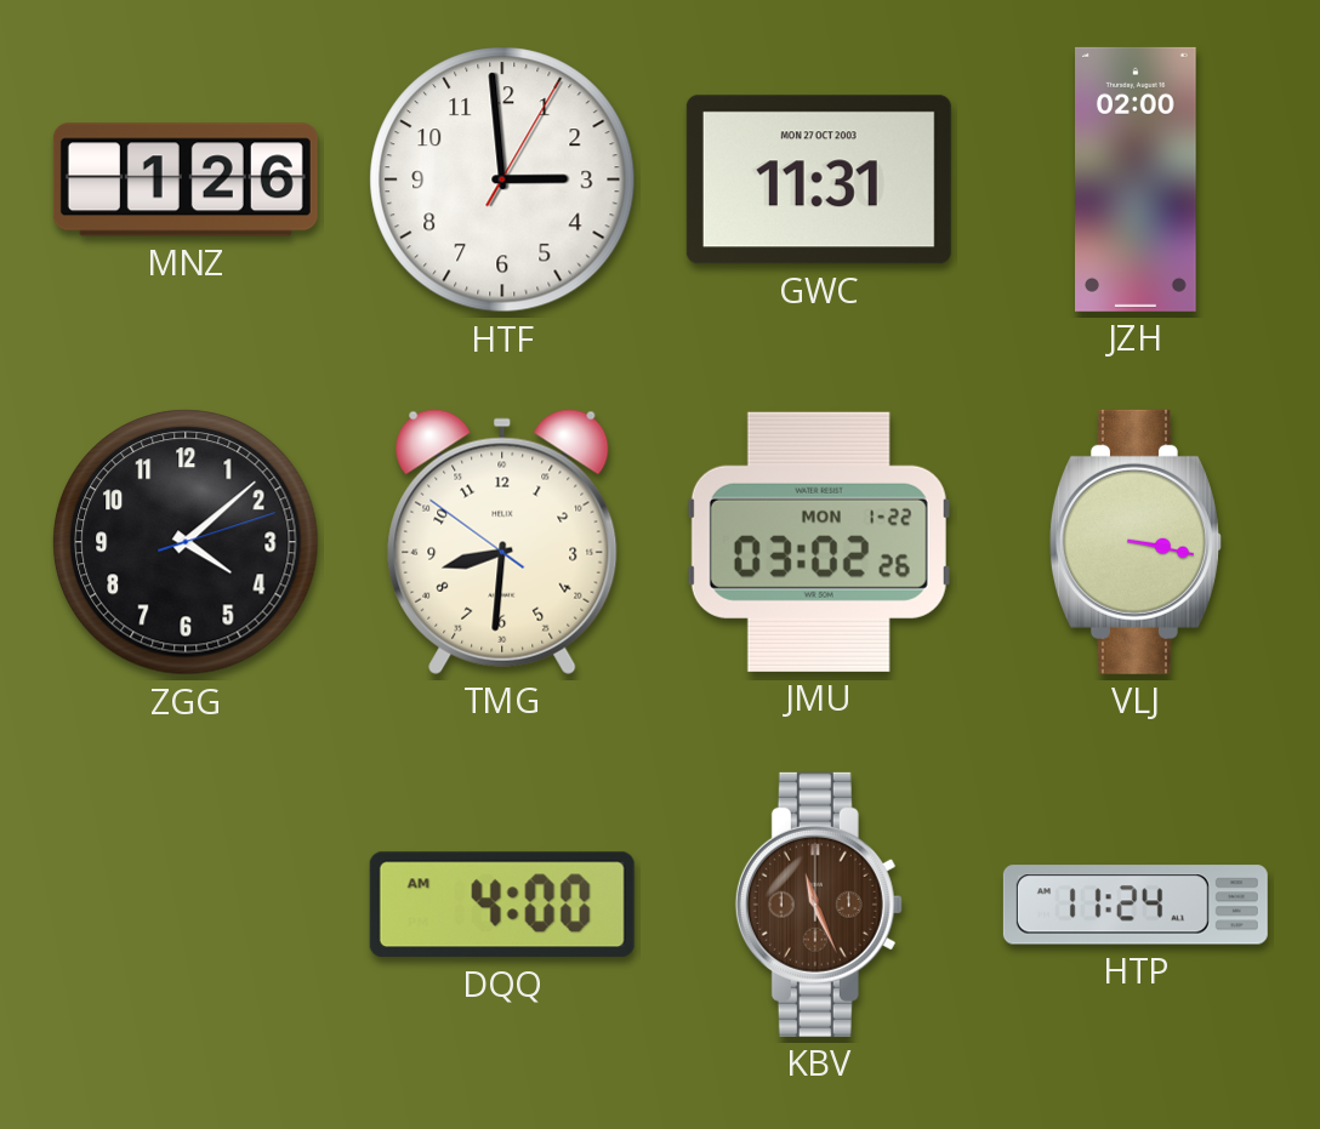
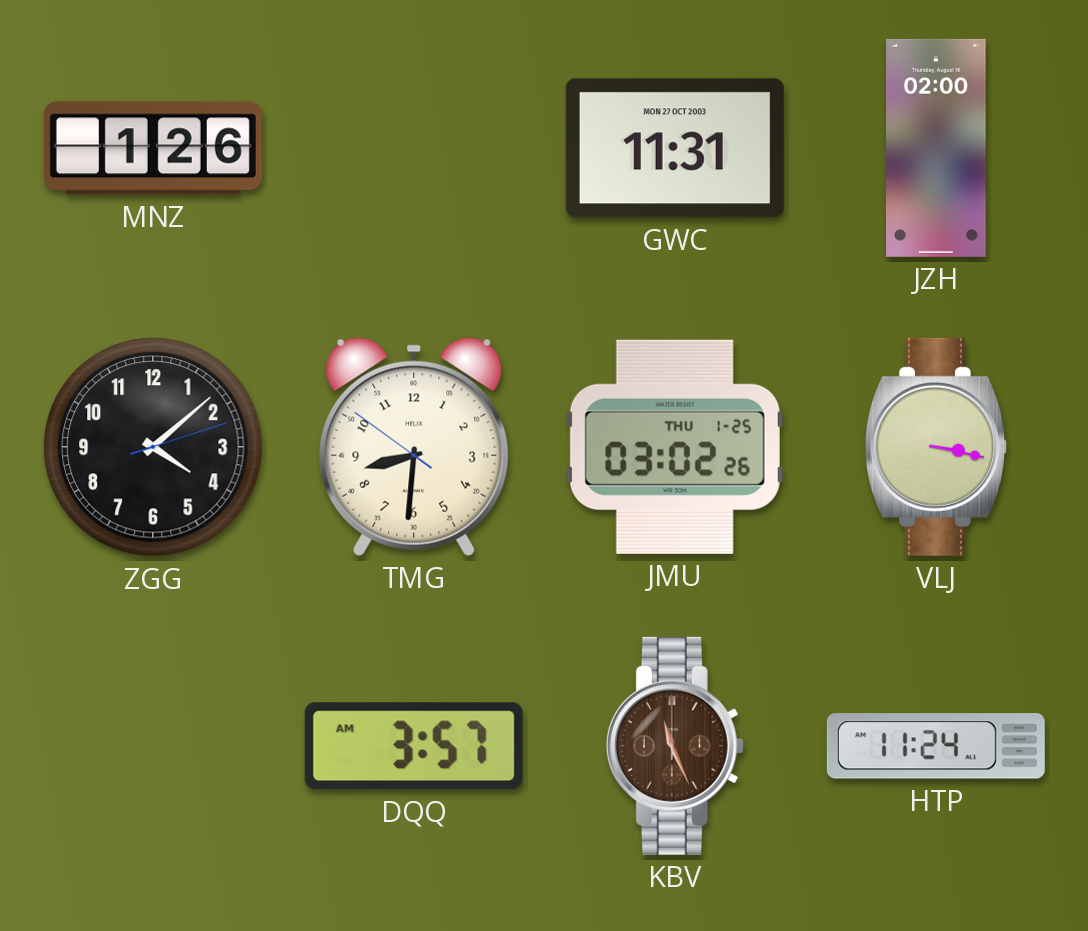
HTF: 2:59 -> none
JMU date: MON 1-22 -> THU 1-25
DQQ: 4:00 -> 3:57
